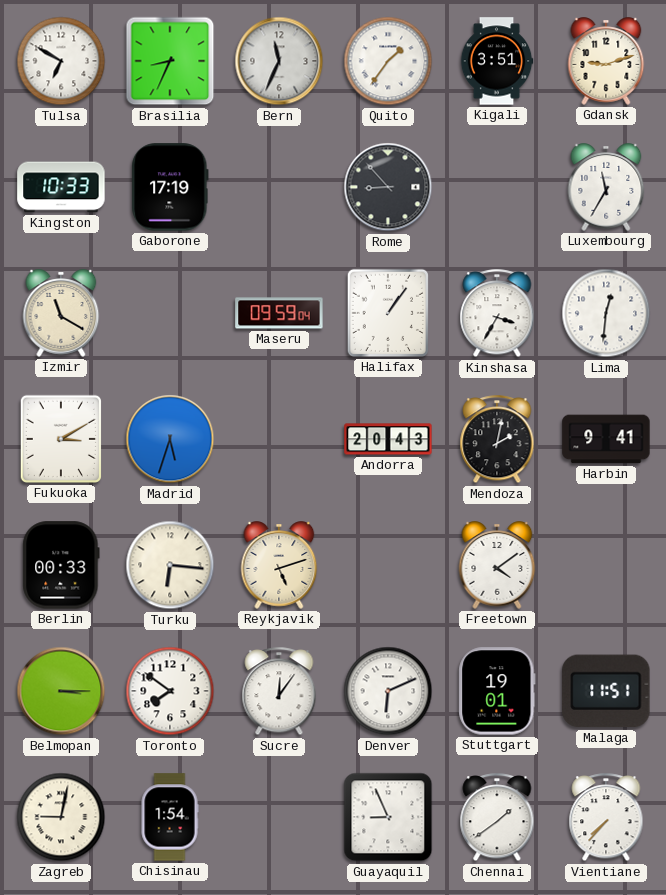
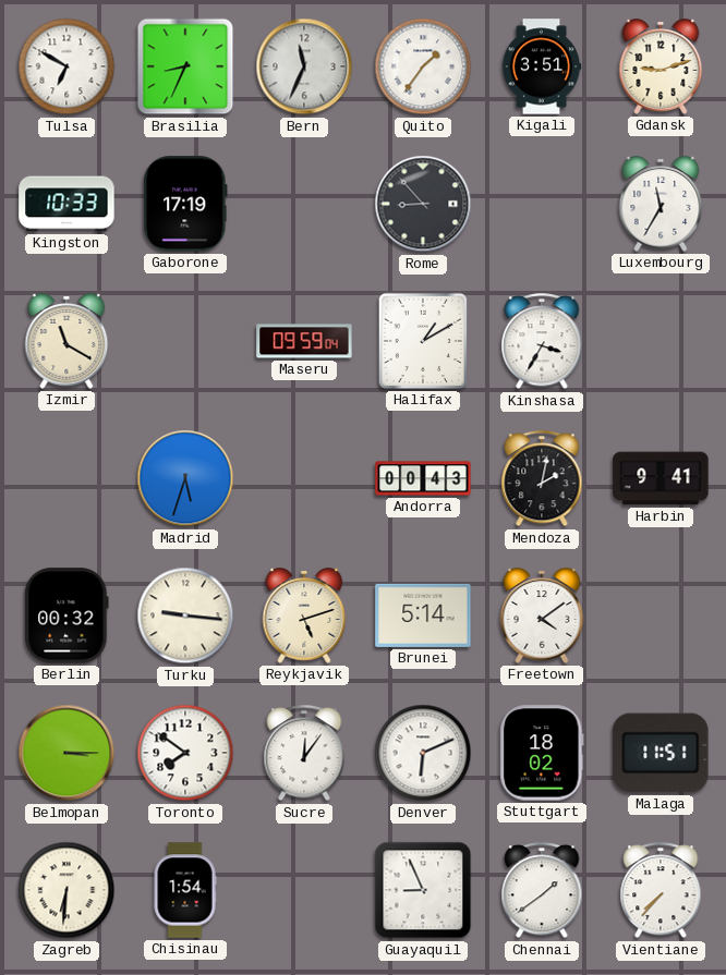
Halifax: 1:06 -> 1:10
Lima: 12:31 -> none
Fukuoka: 3:10 -> none
Andorra: 20:43 -> 00:43
Berlin: 00:33 -> 00:32
Turku: 6:16 -> 9:16
Brunei: none -> 5:14
Stuttgart: 19:01 -> 18:02
Zagreb: 9:02 -> 6:31
